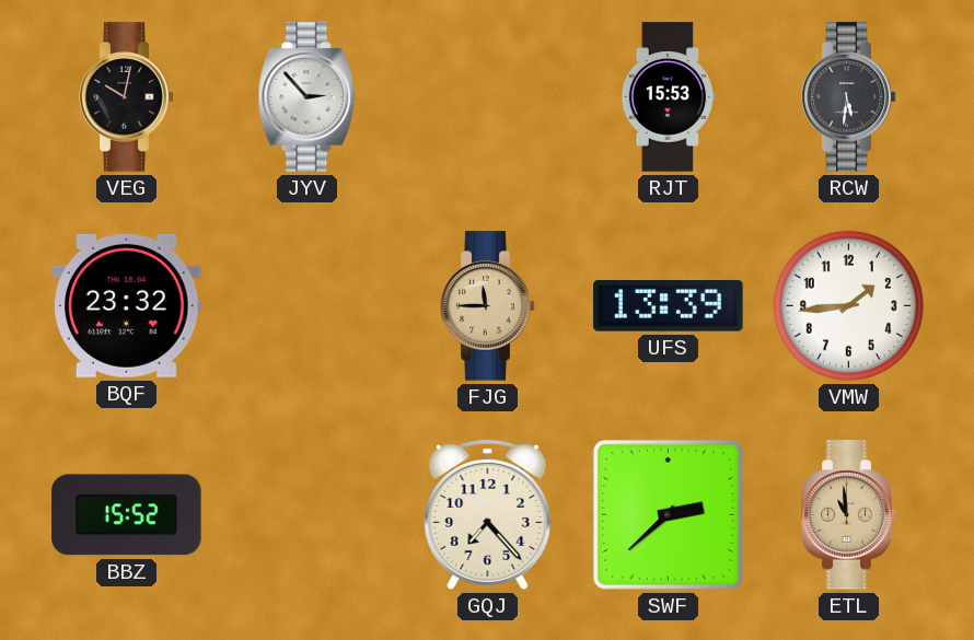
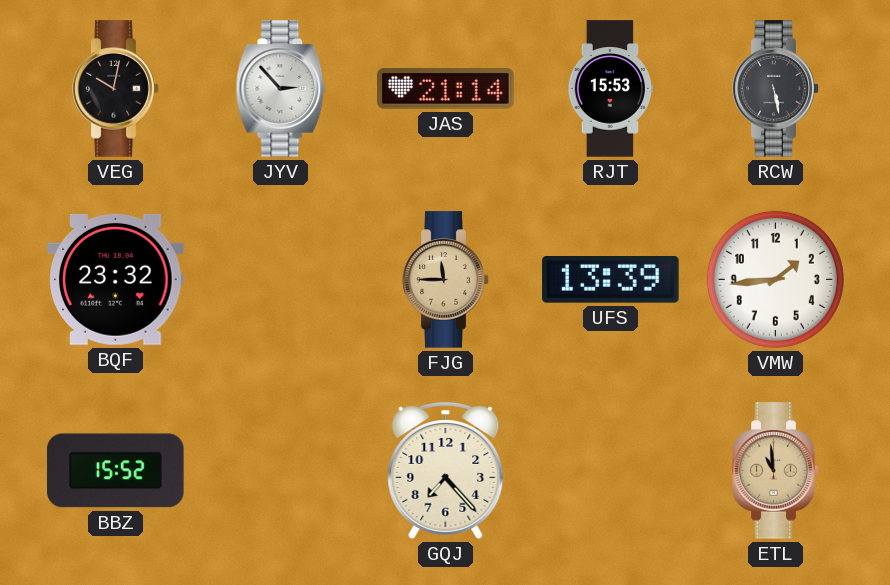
JAS: none -> 21:14
RCW: 5:31 -> 5:28
SWF: 2:38 -> none
